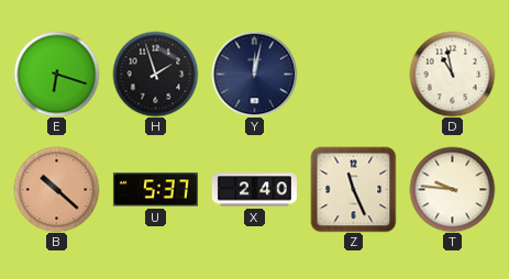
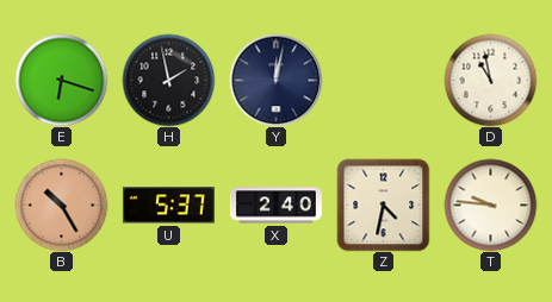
H: 1:57 -> 1:58
B: 10:22 -> 10:25
Z: 11:26 -> 4:32
